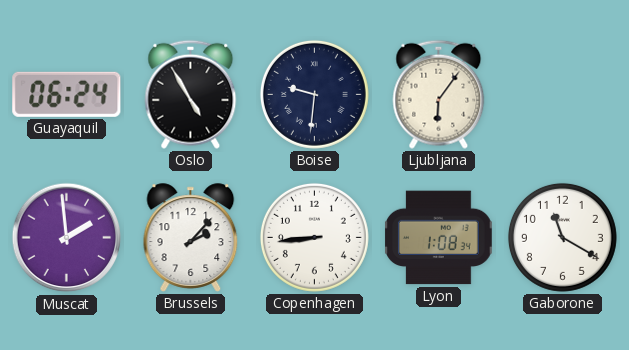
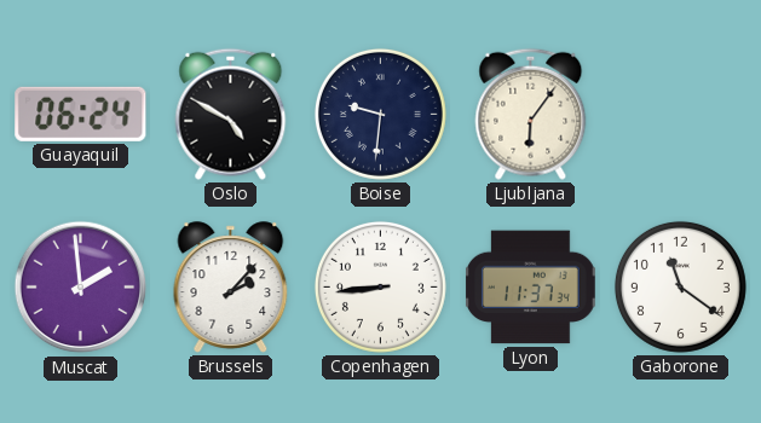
Oslo: 4:55 -> 4:50
Lyon: 1:08 -> 11:37
Gaborone: 11:20 -> 11:21
